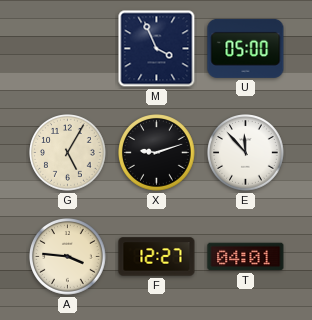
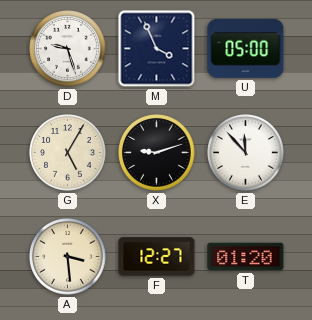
D: none -> 9:27
A: 3:46 -> 3:29
T: 04:01 -> 01:20
